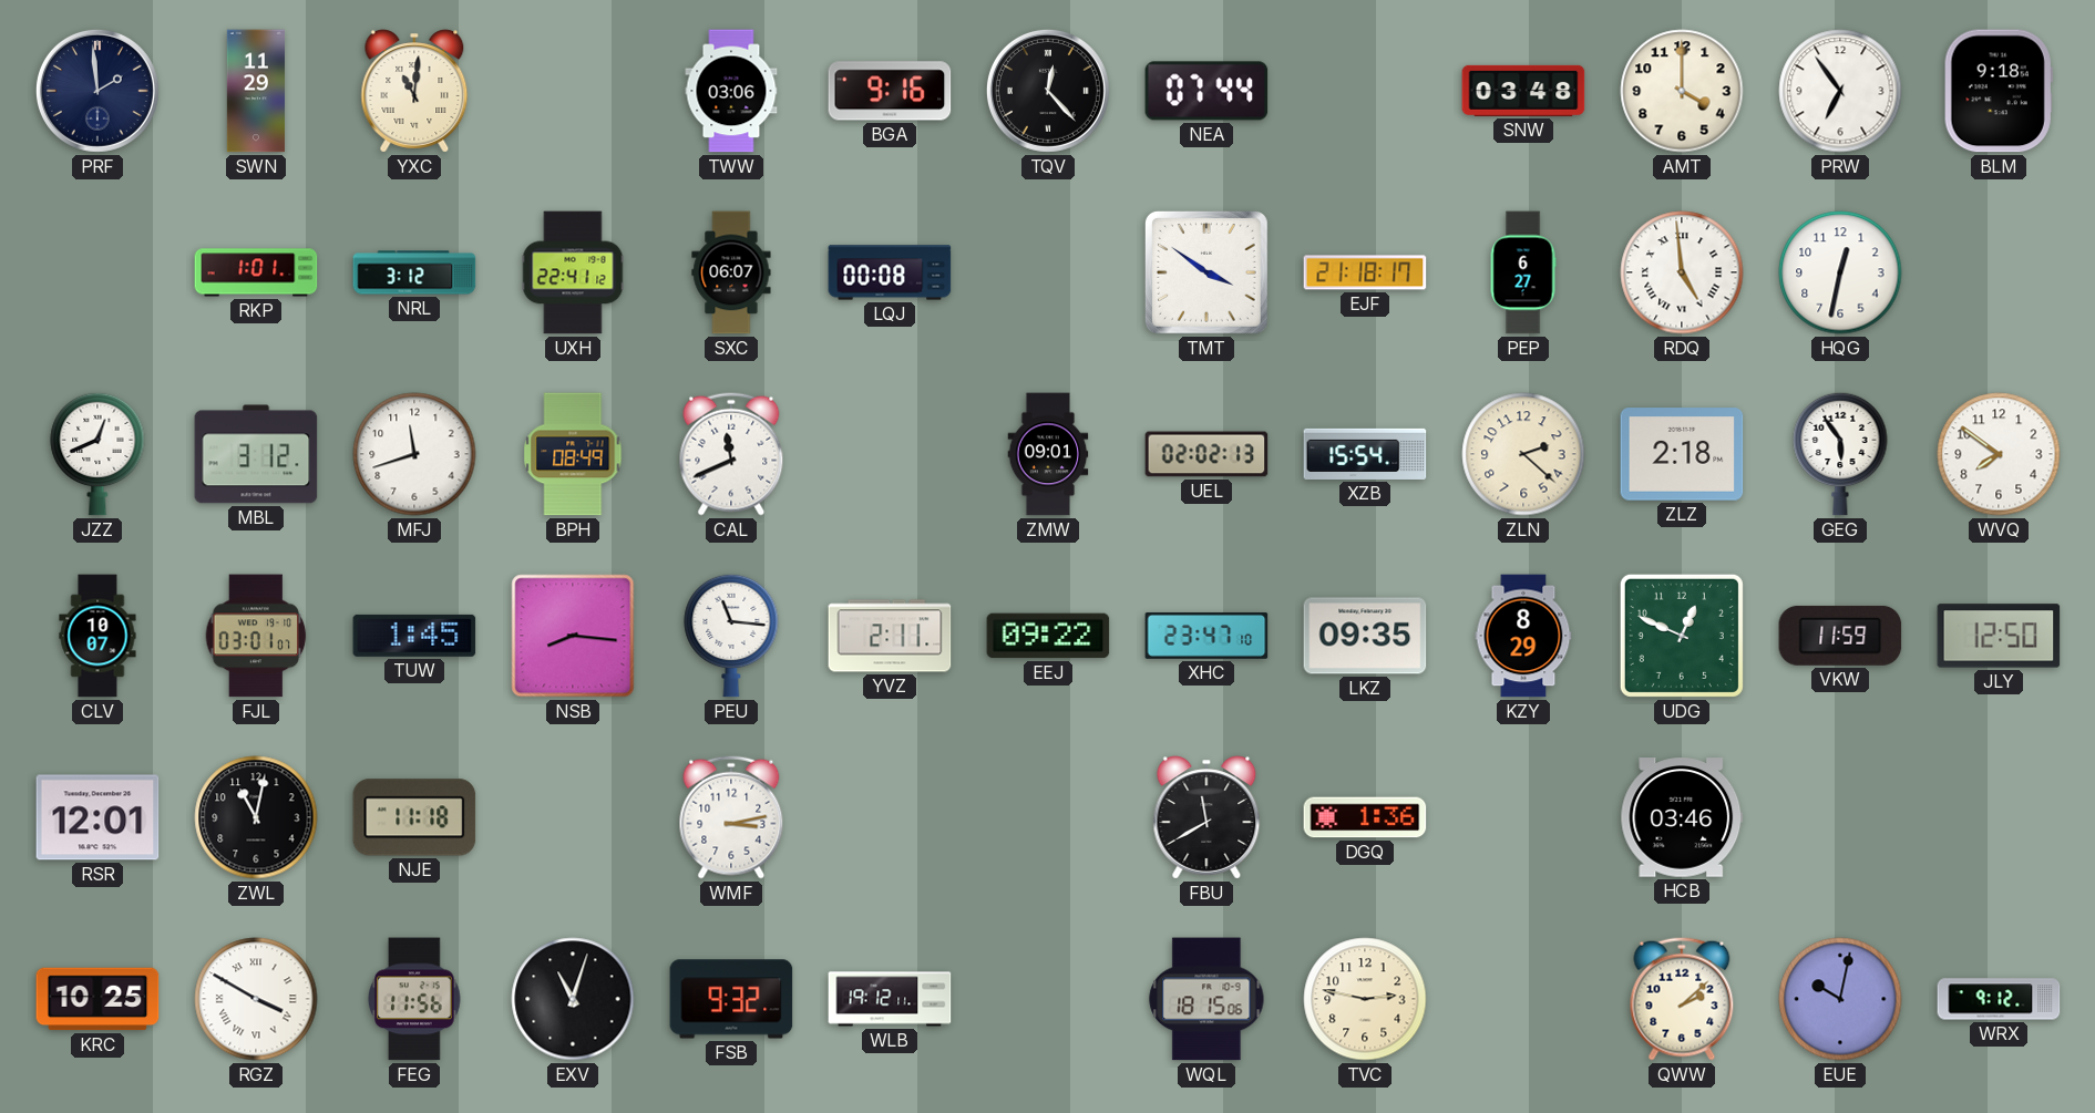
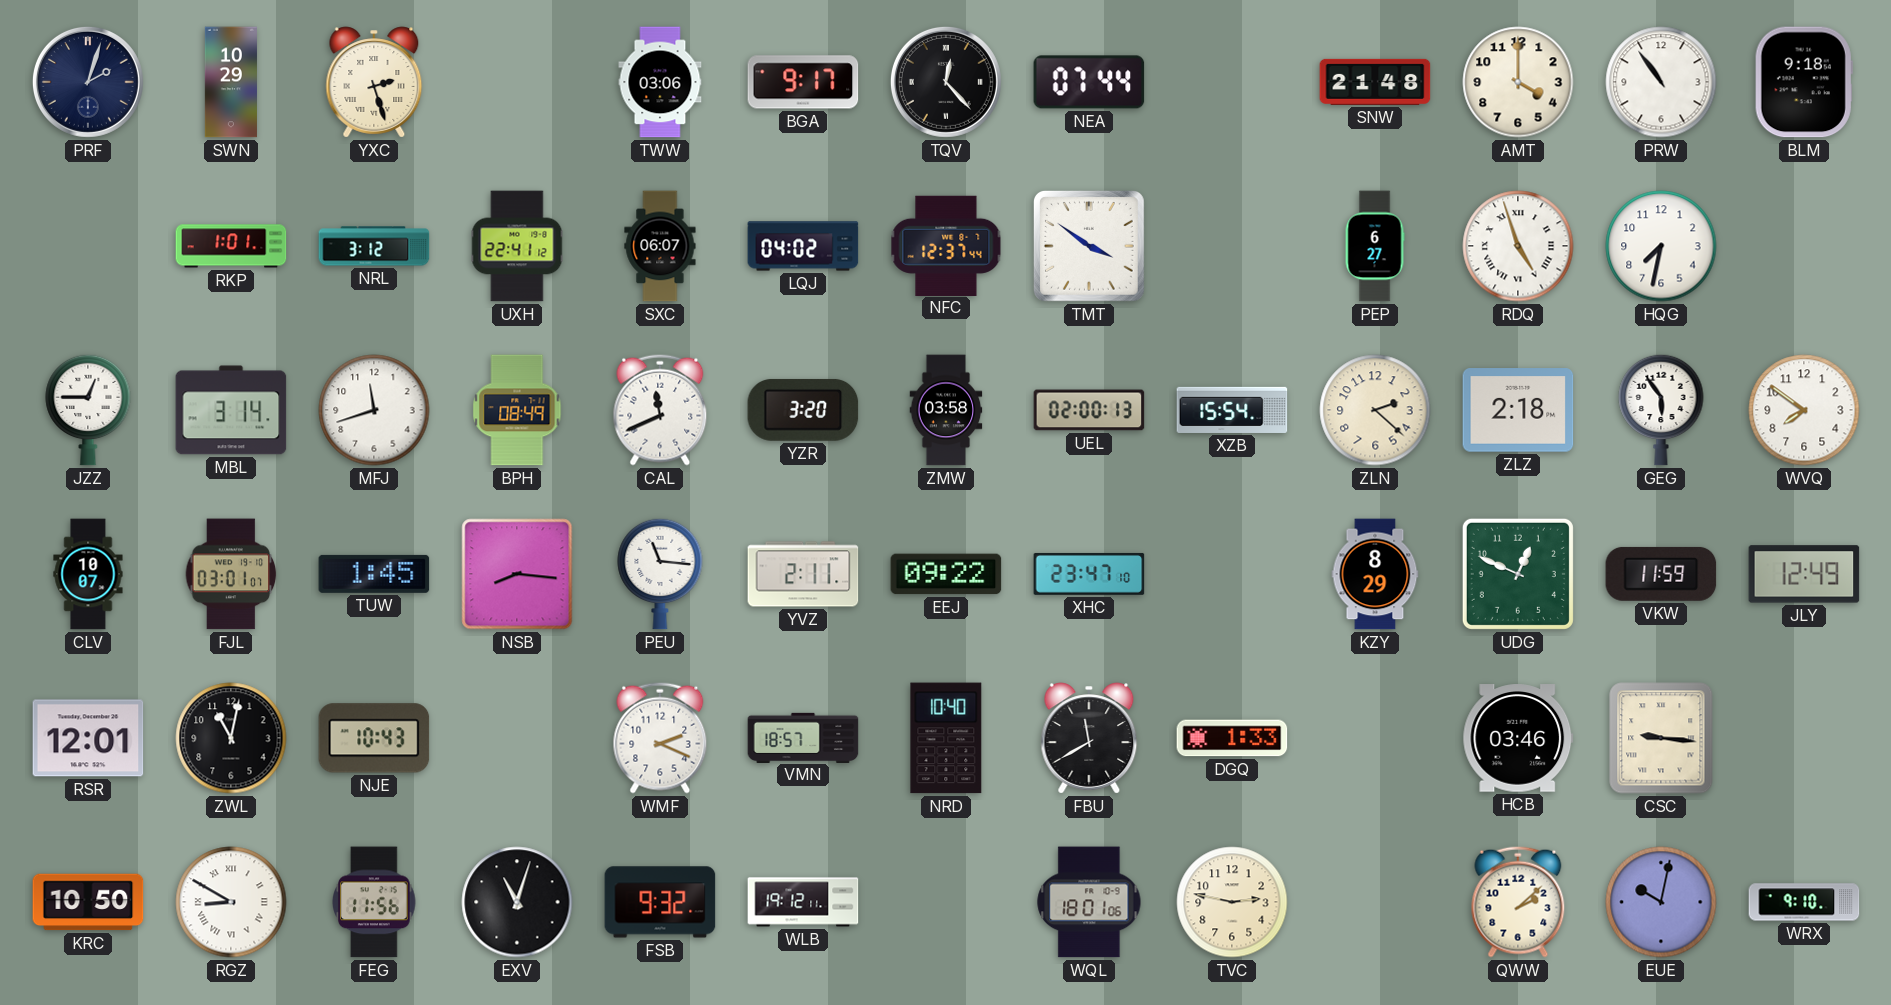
PRF: 1:59 -> 2:03
SWN: 11:29 -> 10:29
YXC: 11:01 -> 2:27
BGA: 9:16 -> 9:17
SNW: 03:48 -> 21:48
PRW: 6:54 -> 10:54
LQJ: 00:08 -> 04:02
NFC: none -> 12:37
EJF: 21:18 -> none
RDQ: 4:59 -> 4:57
HQG: 12:32 -> 7:32
JZZ: 12:41 -> 12:45
MBL: 3:12 -> 3:14
YZR: none -> 3:20
ZMW: 09:01 -> 03:58
UEL: 02:02 -> 02:00
LKZ: 09:35 -> none
JLY: 12:50 -> 12:49
NJE: 11:18 -> 10:43
WMF: 3:13 -> 2:19
VMN: none -> 18:57
NRD: none -> 10:40
DGQ: 1:36 -> 1:33
CSC: none -> 9:16
KRC: 10:25 -> 10:50
RGZ: 3:50 -> 8:50
WQL: 18:15 -> 18:01
WRX: 9:12 -> 9:10
